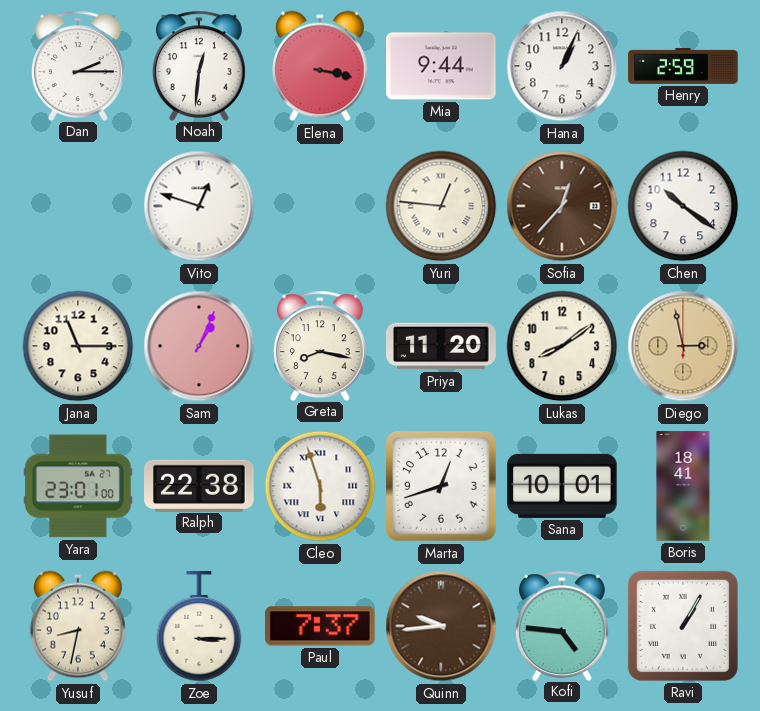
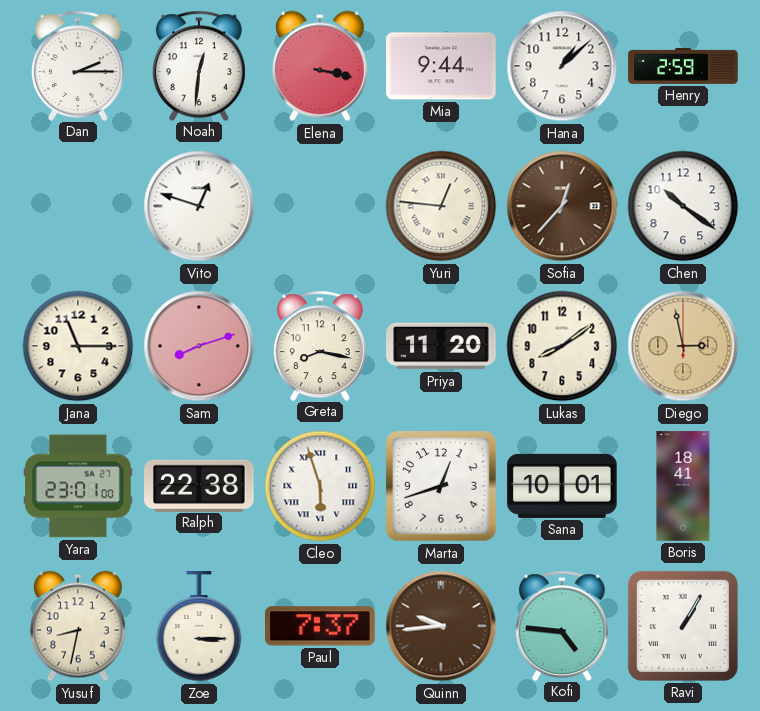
Hana: 1:04 -> 1:08
Sam: 1:04 -> 8:12
